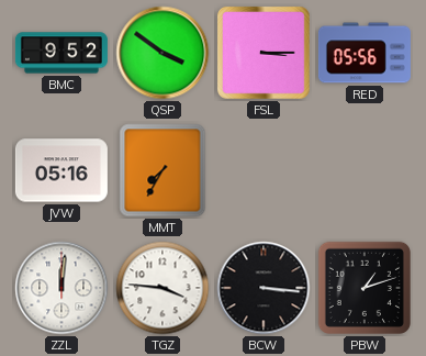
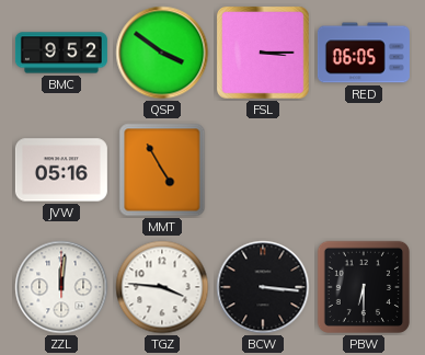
RED: 05:56 -> 06:05
MMT: 7:35 -> 4:55
PBW: 1:12 -> 6:30
